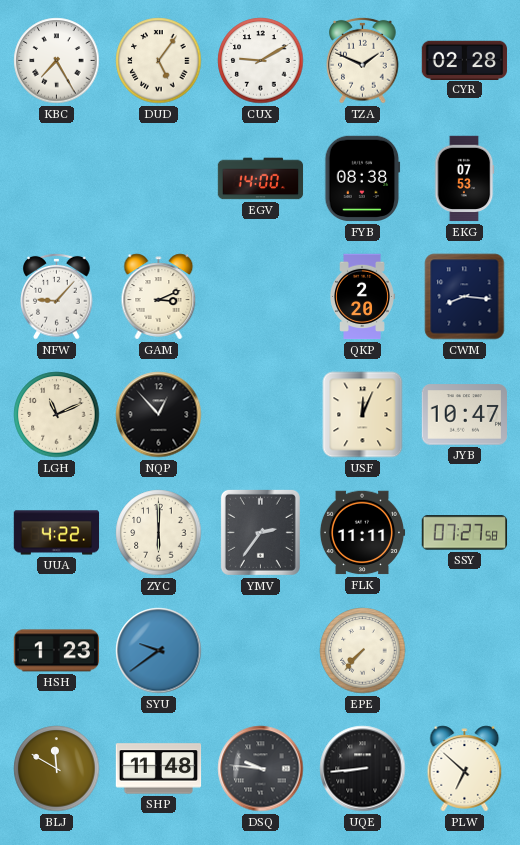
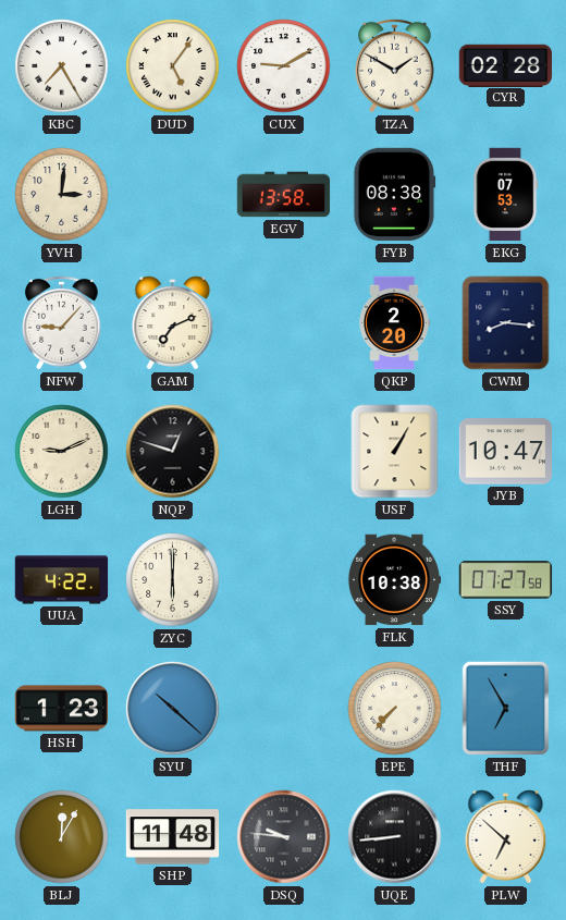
TZA: 1:49 -> 1:50
YVH: none -> 3:01
EGV: 14:00 -> 13:58
GAM: 3:11 -> 7:11
LGH: 11:11 -> 9:11
NQP: 12:53 -> 12:48
USF: 12:04 -> 1:05
YMV: 2:36 -> none
FLK: 11:11 -> 10:38
SYU: 9:39 -> 10:22
THF: none -> 6:55
BLJ: 11:50 -> 12:05
